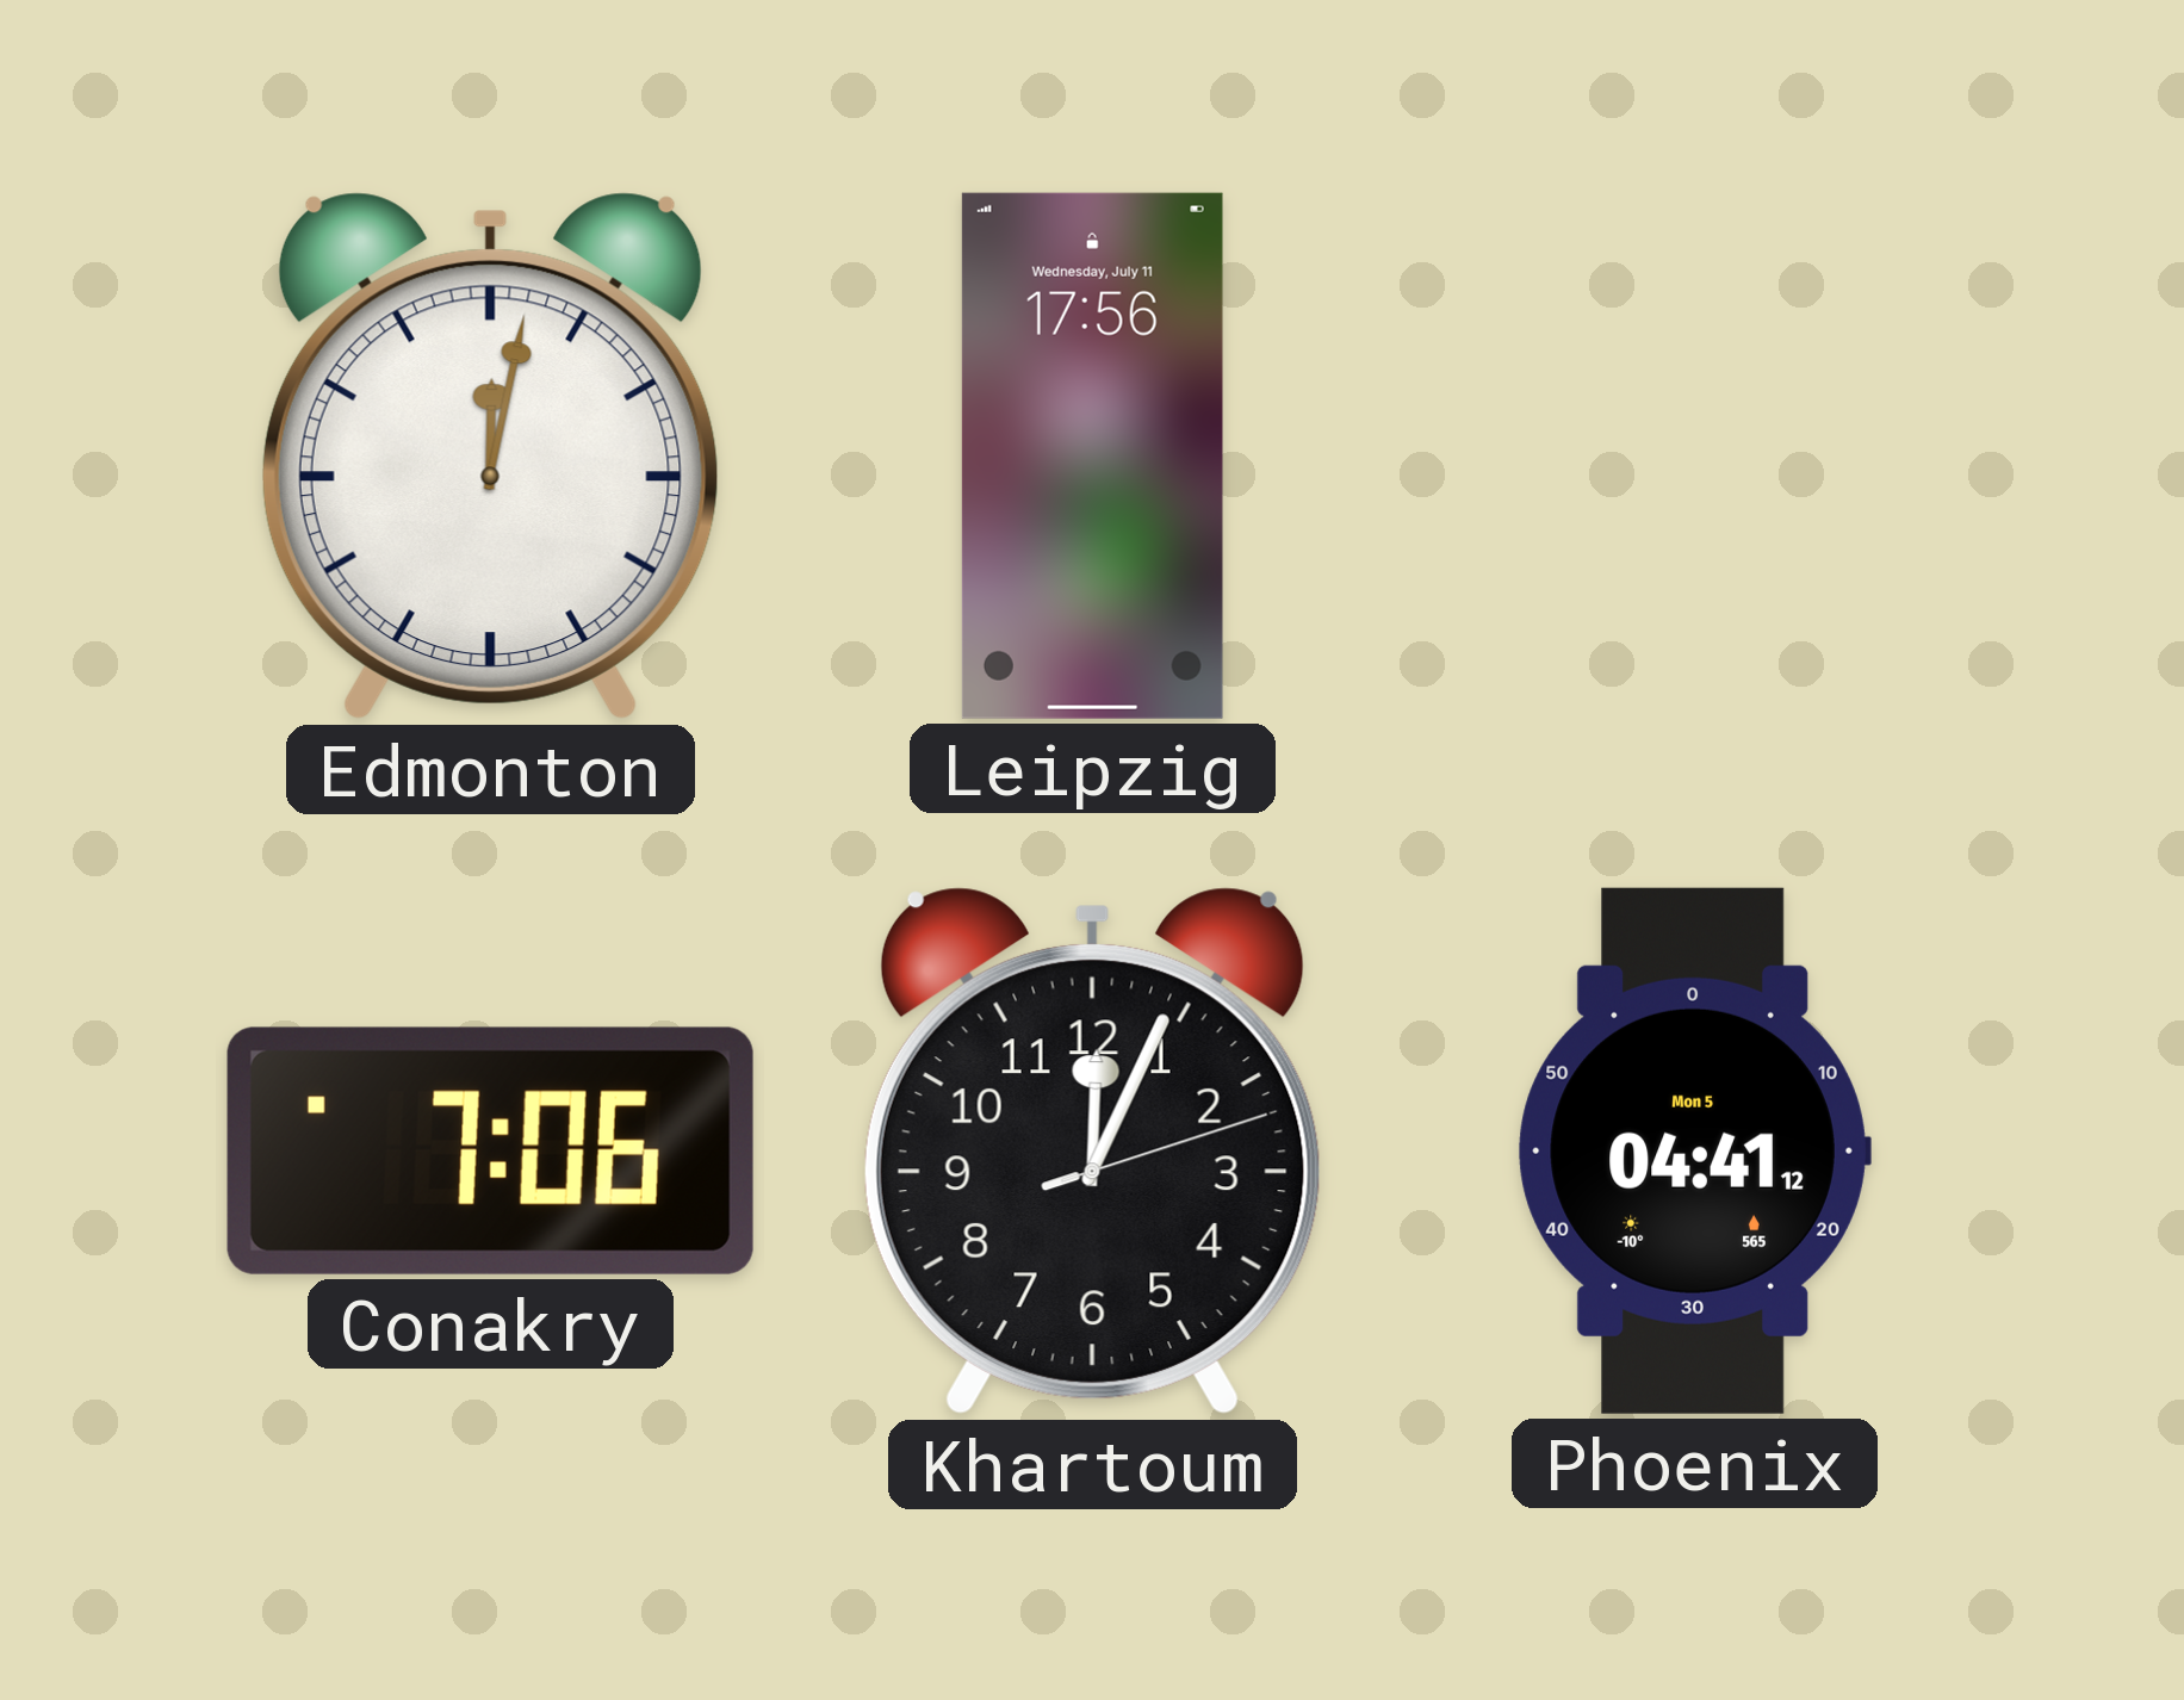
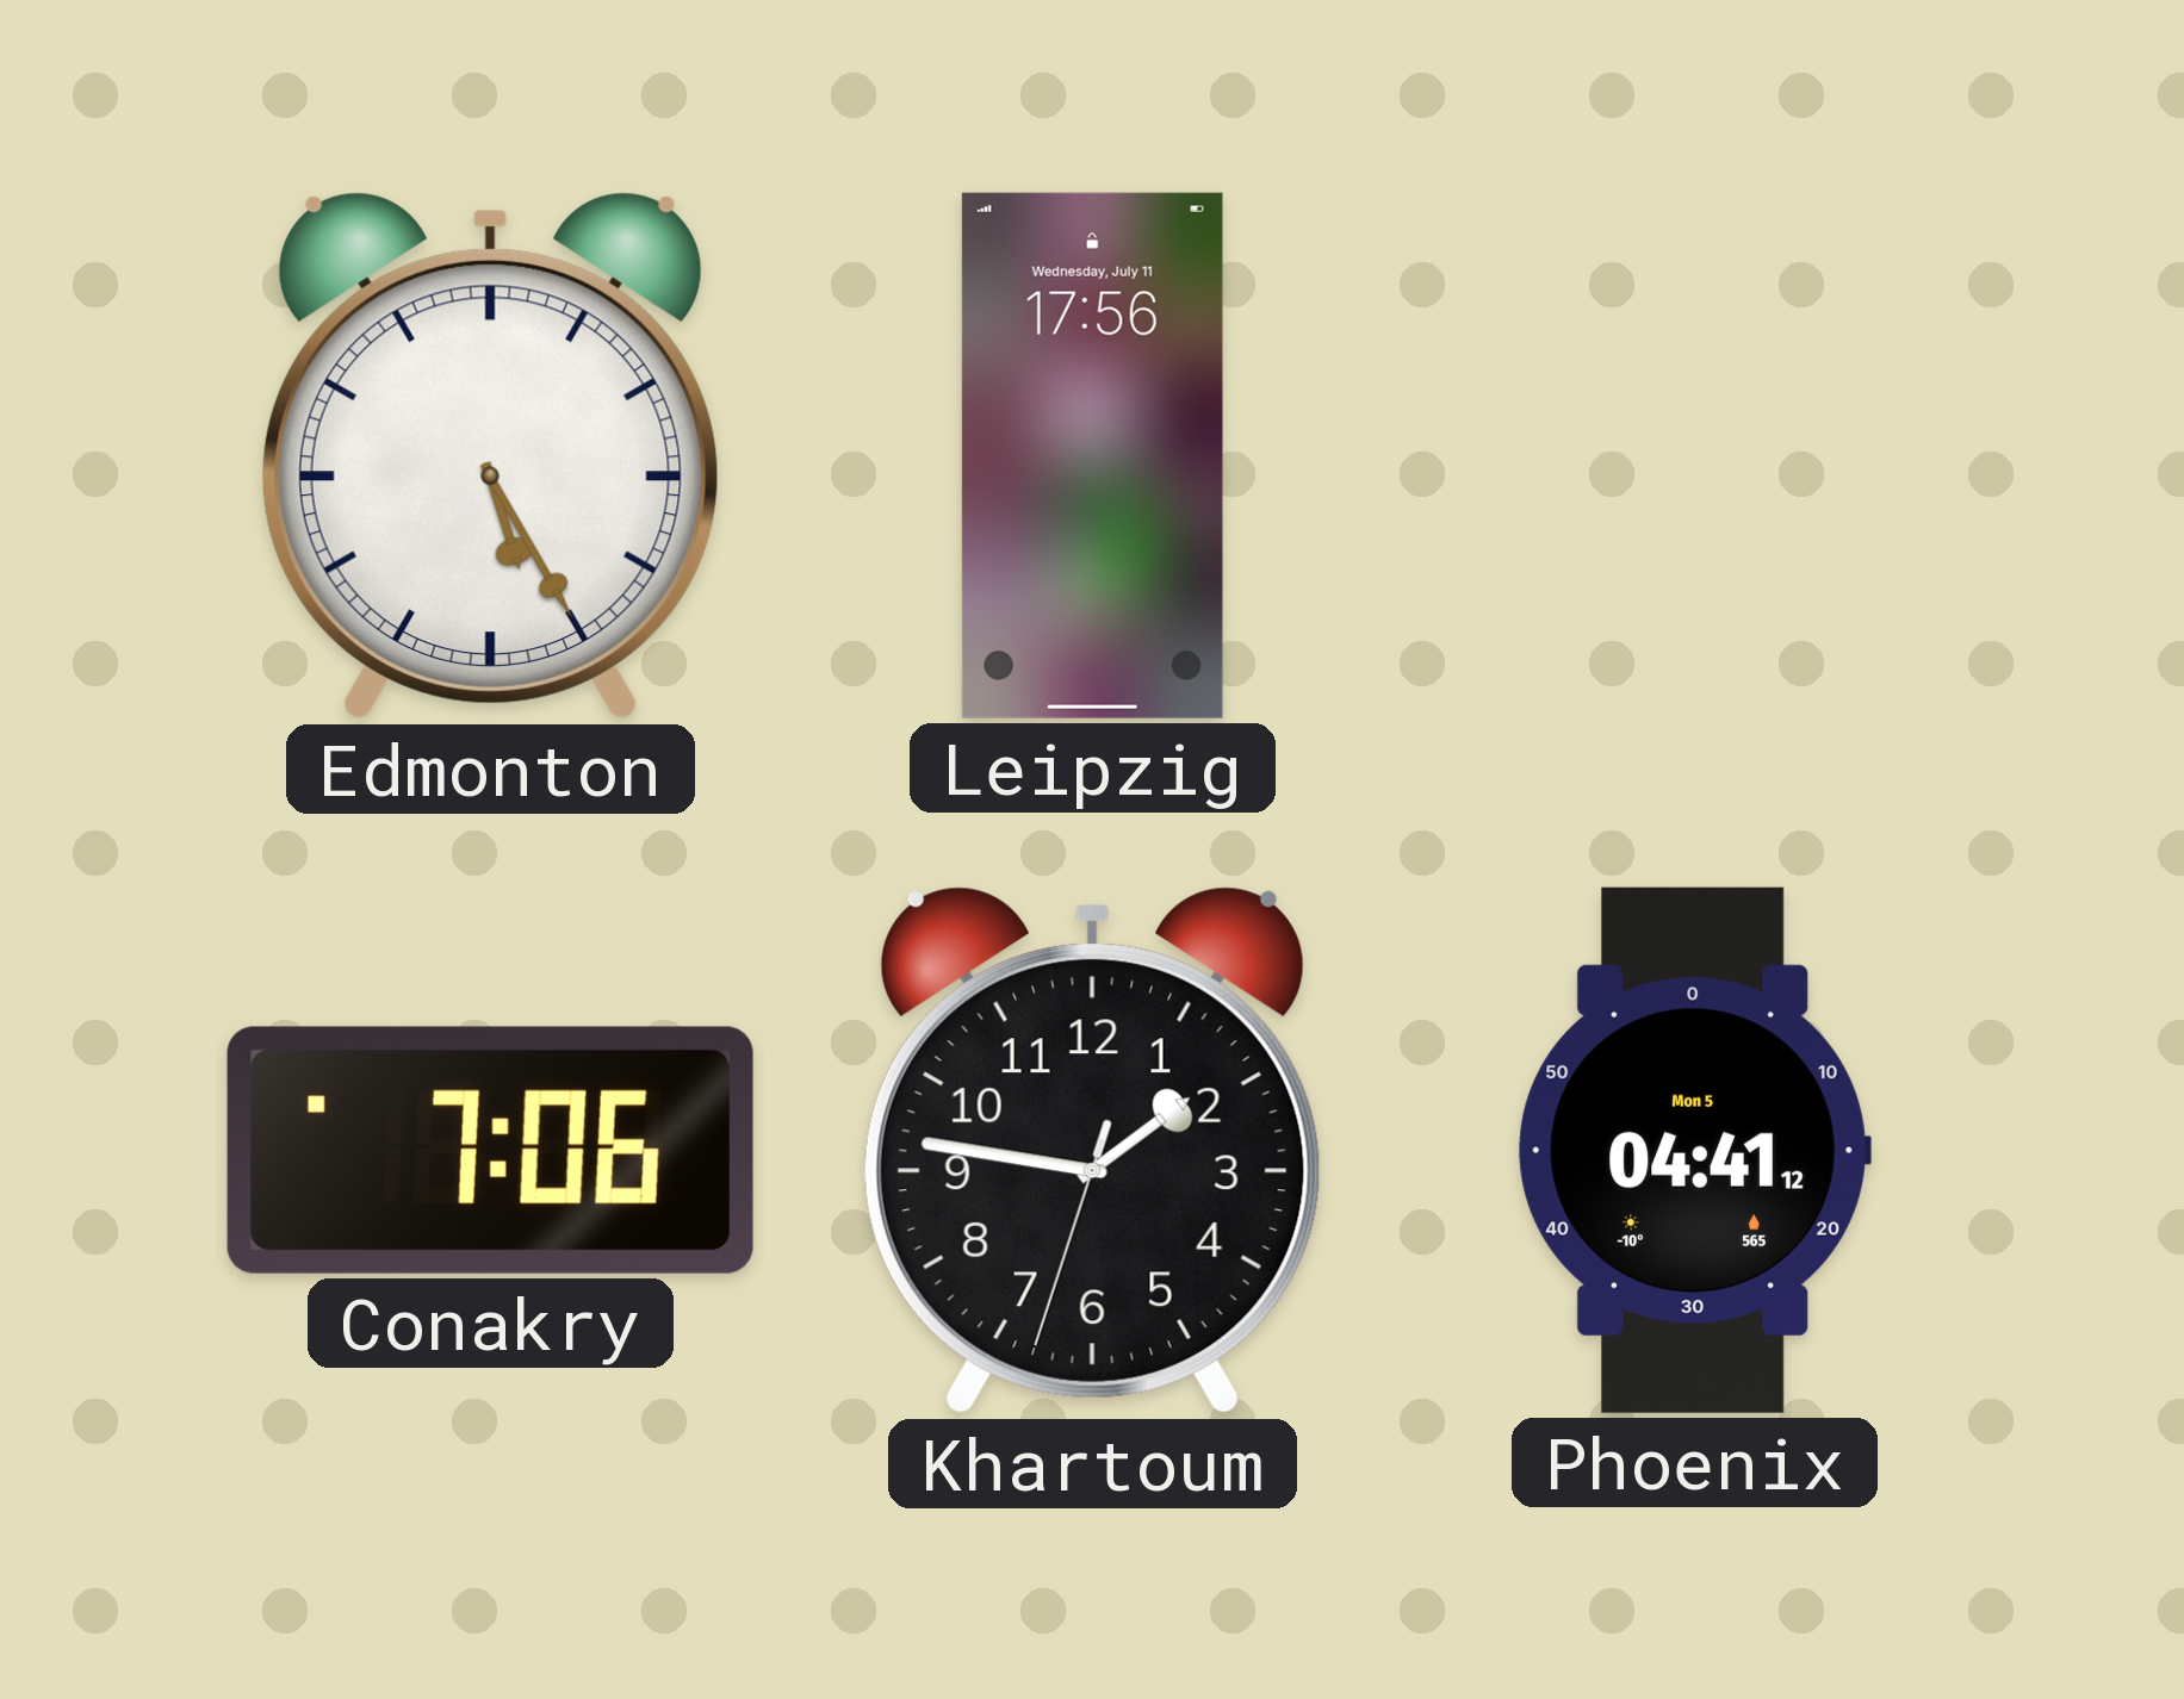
Edmonton: 12:02 -> 5:25
Khartoum: 12:04 -> 1:46
